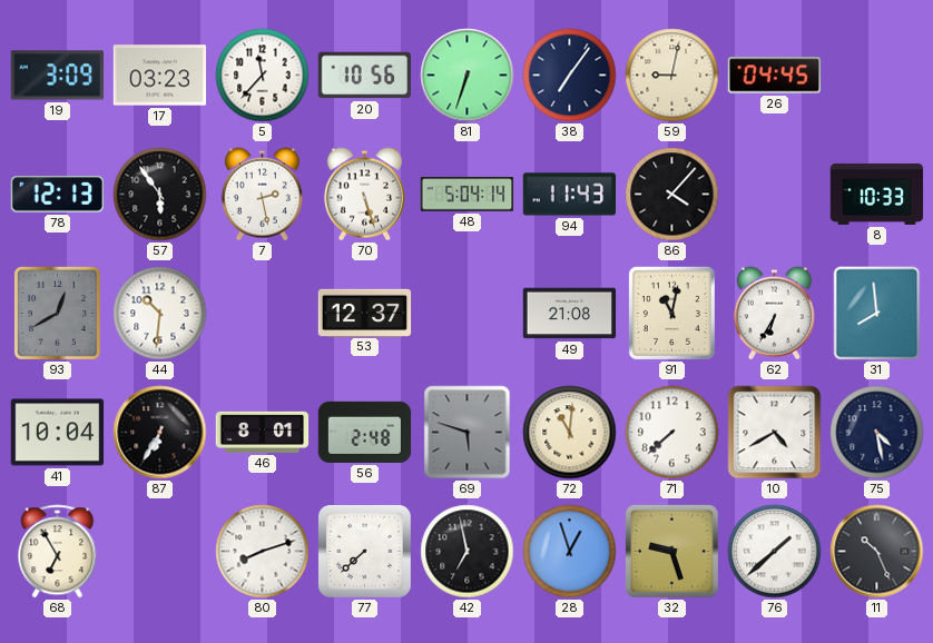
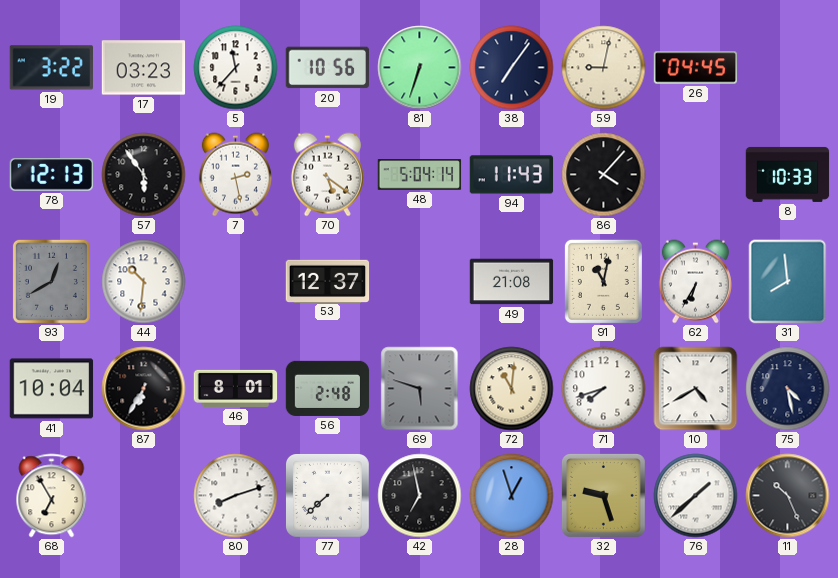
19: 3:09 -> 3:22
70: 5:27 -> 5:21
71: 7:38 -> 7:42
